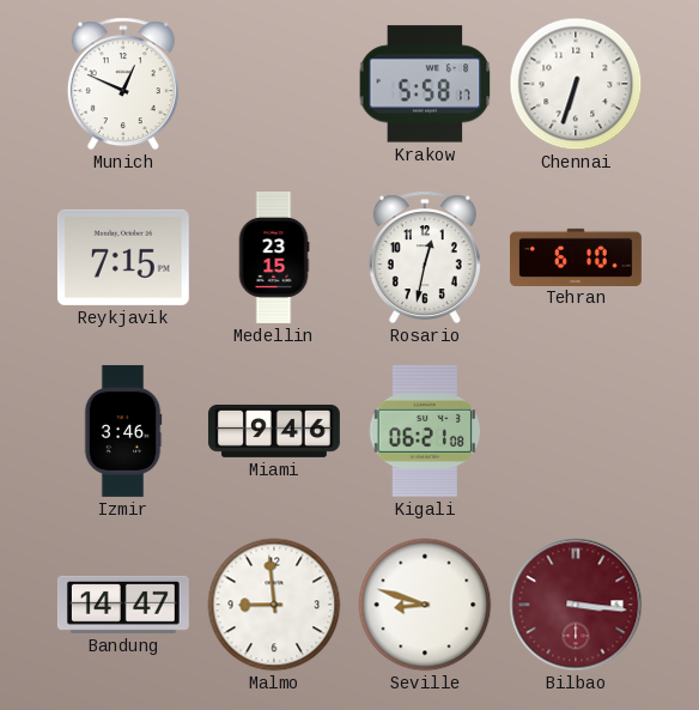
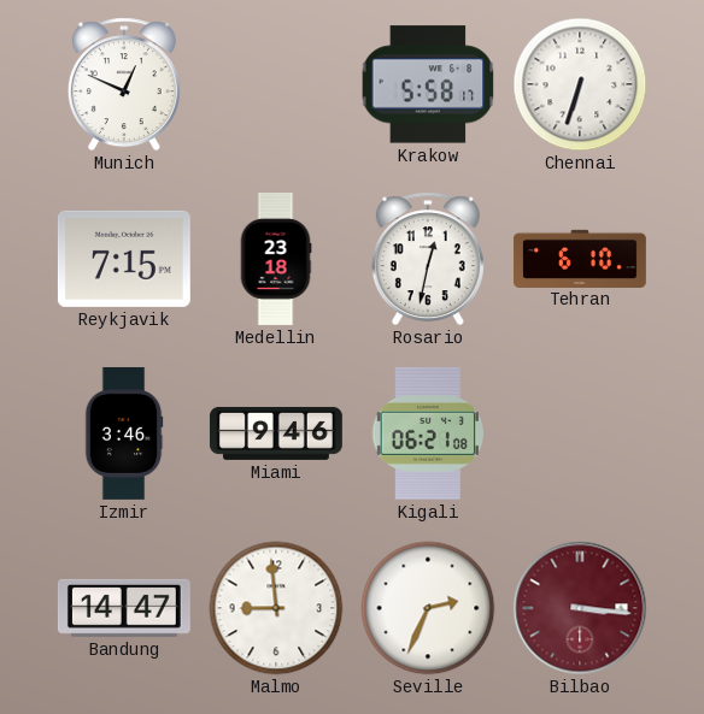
Medellin: 23:15 -> 23:18
Seville: 8:48 -> 2:34
